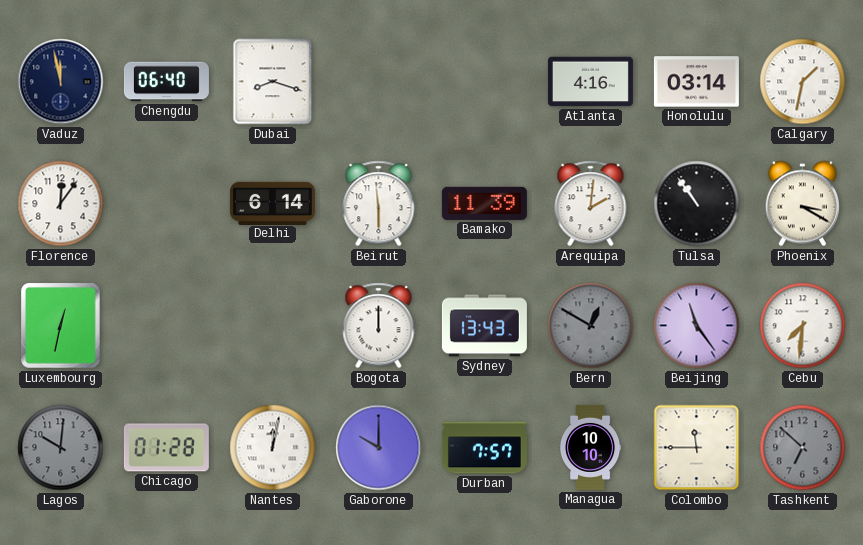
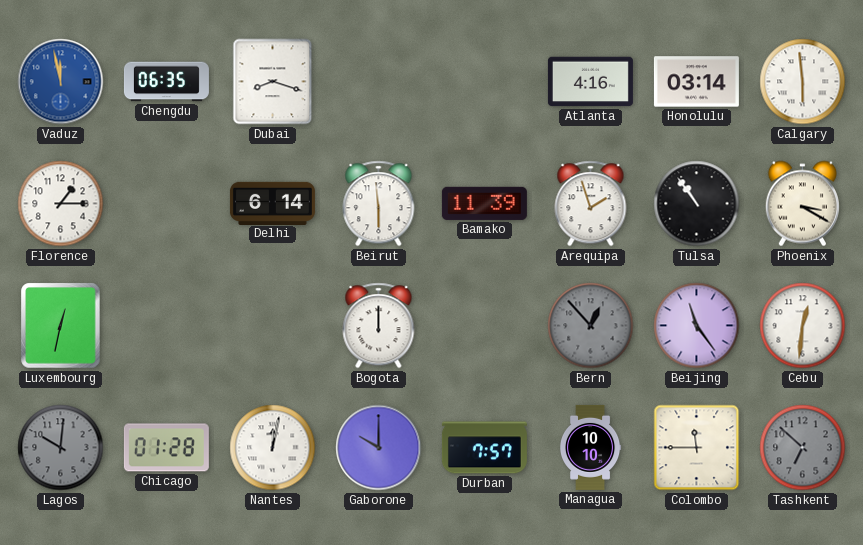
Vaduz dial: navy -> blue
Chengdu: 06:40 -> 06:35
Calgary: 1:32 -> 5:59
Florence: 12:06 -> 1:15
Arequipa: 2:01 -> 1:57
Sydney: 13:43 -> none
Bern: 12:50 -> 12:53
Cebu: 7:31 -> 12:31
